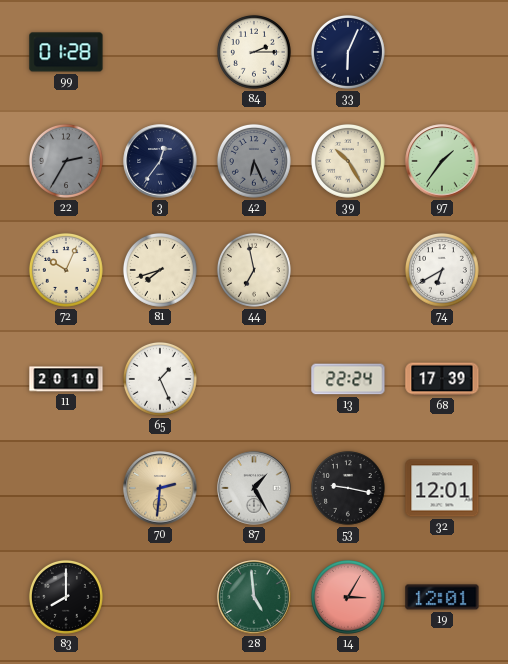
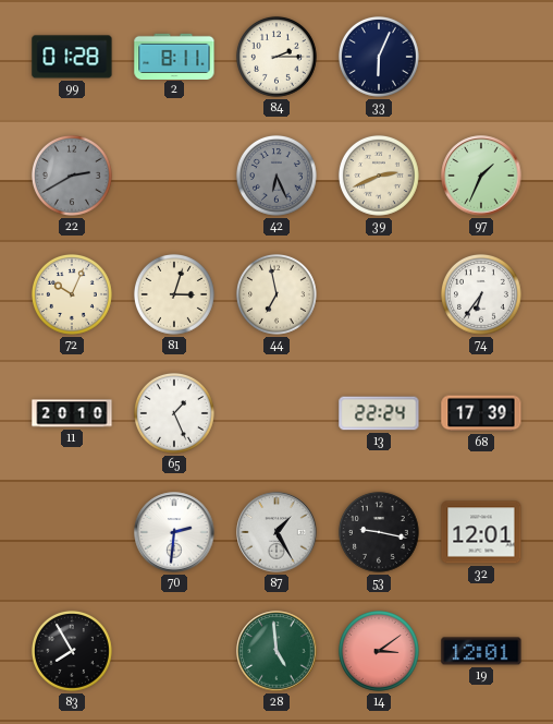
2: none -> 8:11
22: 2:35 -> 2:40
3: 12:36 -> none
39: 10:25 -> 2:41
97: 1:36 -> 1:34
81: 7:42 -> 3:03
74: 6:40 -> 6:36
70 dial: champagne -> white
83: 8:00 -> 7:55
14: 3:05 -> 3:09
